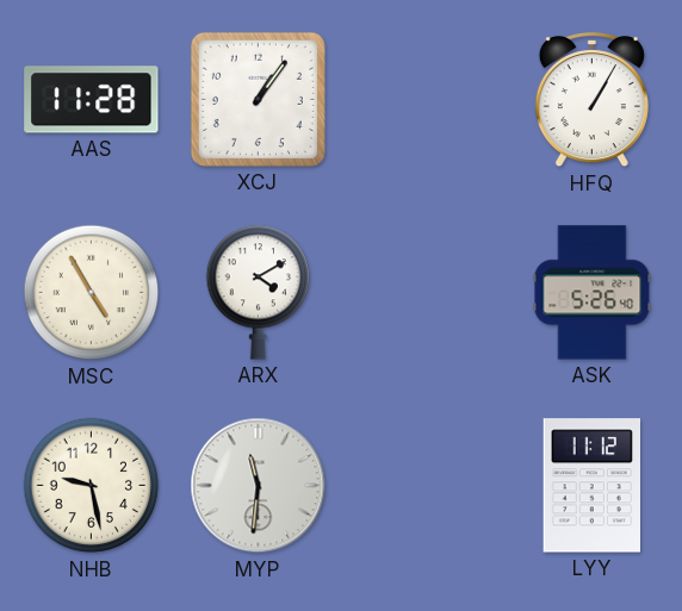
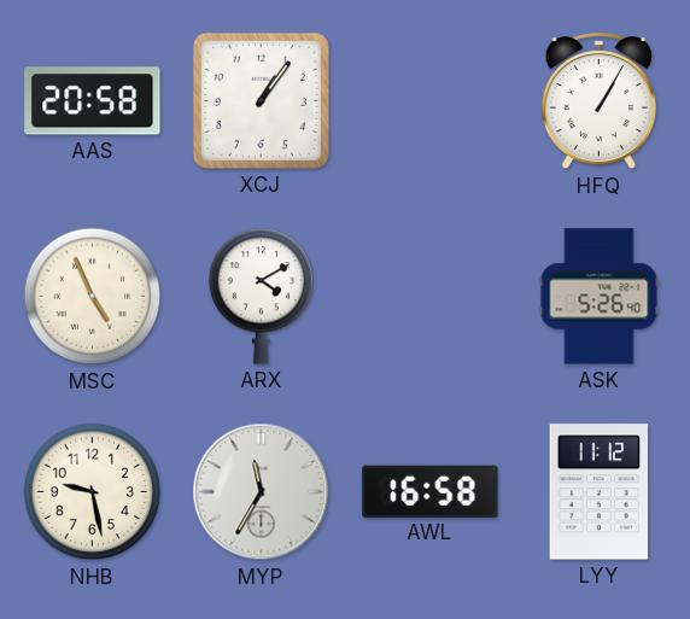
AAS: 11:28 -> 20:58
MSC: 4:55 -> 4:56
MYP: 11:31 -> 11:35
AWL: none -> 16:58
